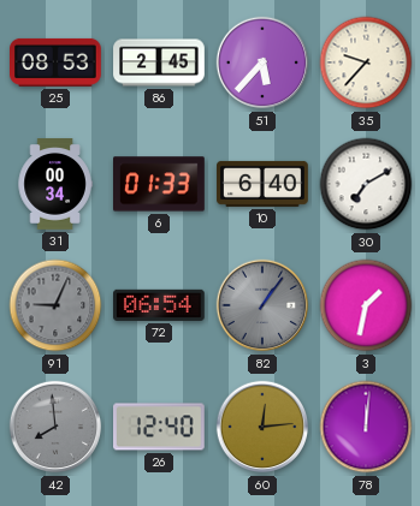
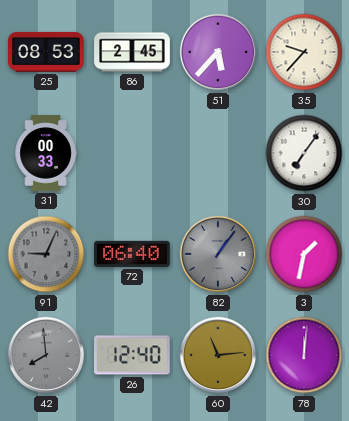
31: 00:34 -> 00:33
6: 01:33 -> none
10: 6:40 -> none
30: 7:10 -> 7:06
72: 06:54 -> 06:40
60: 12:14 -> 11:14
